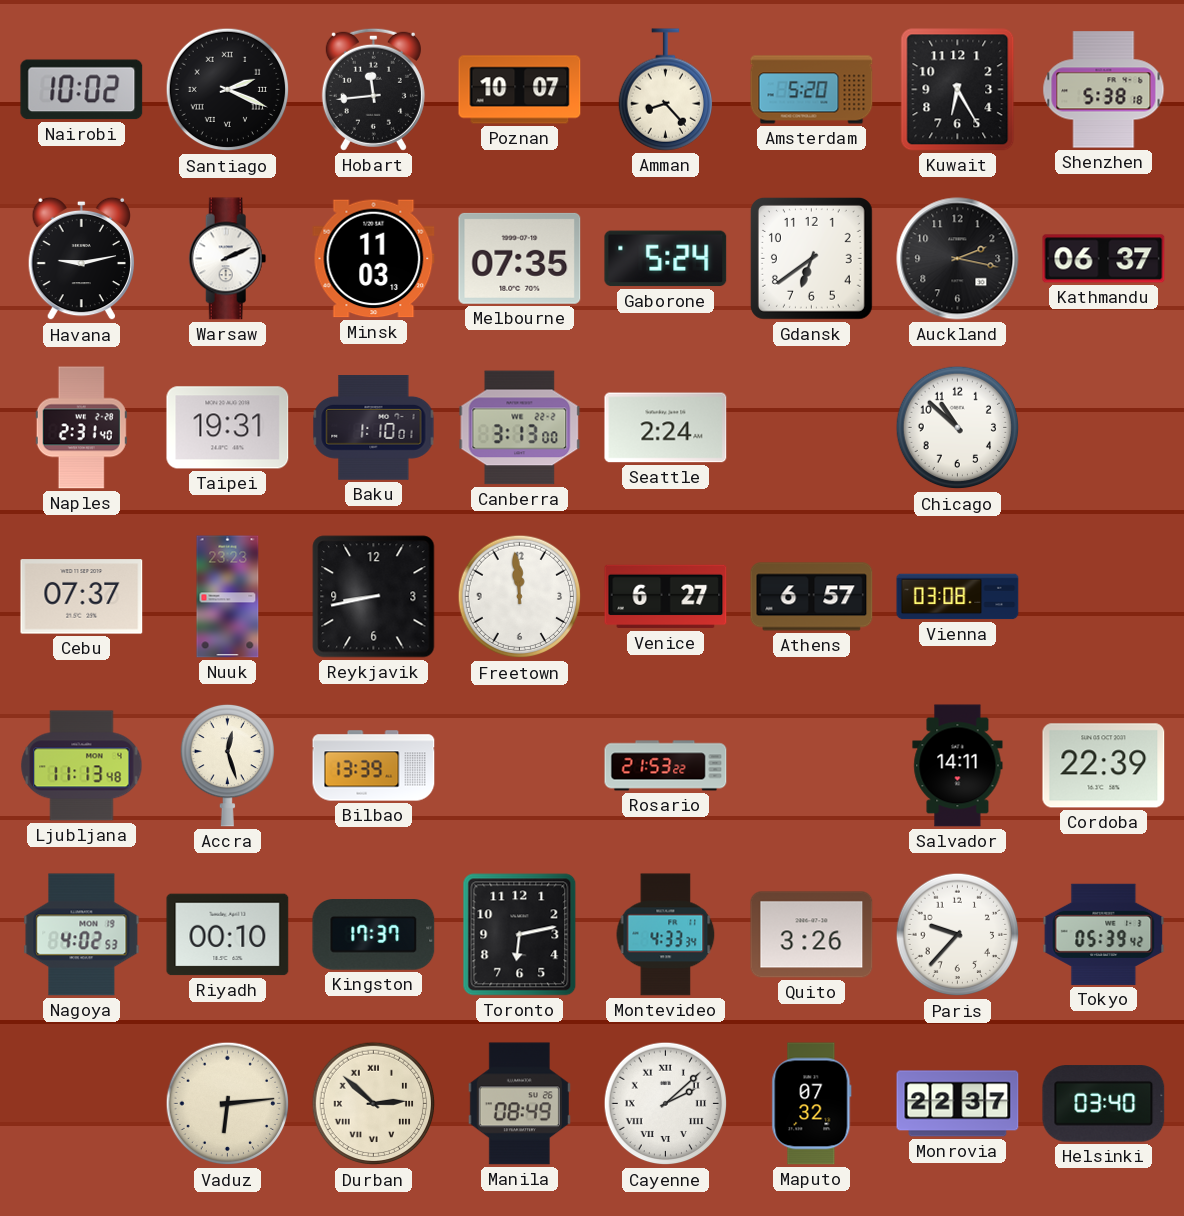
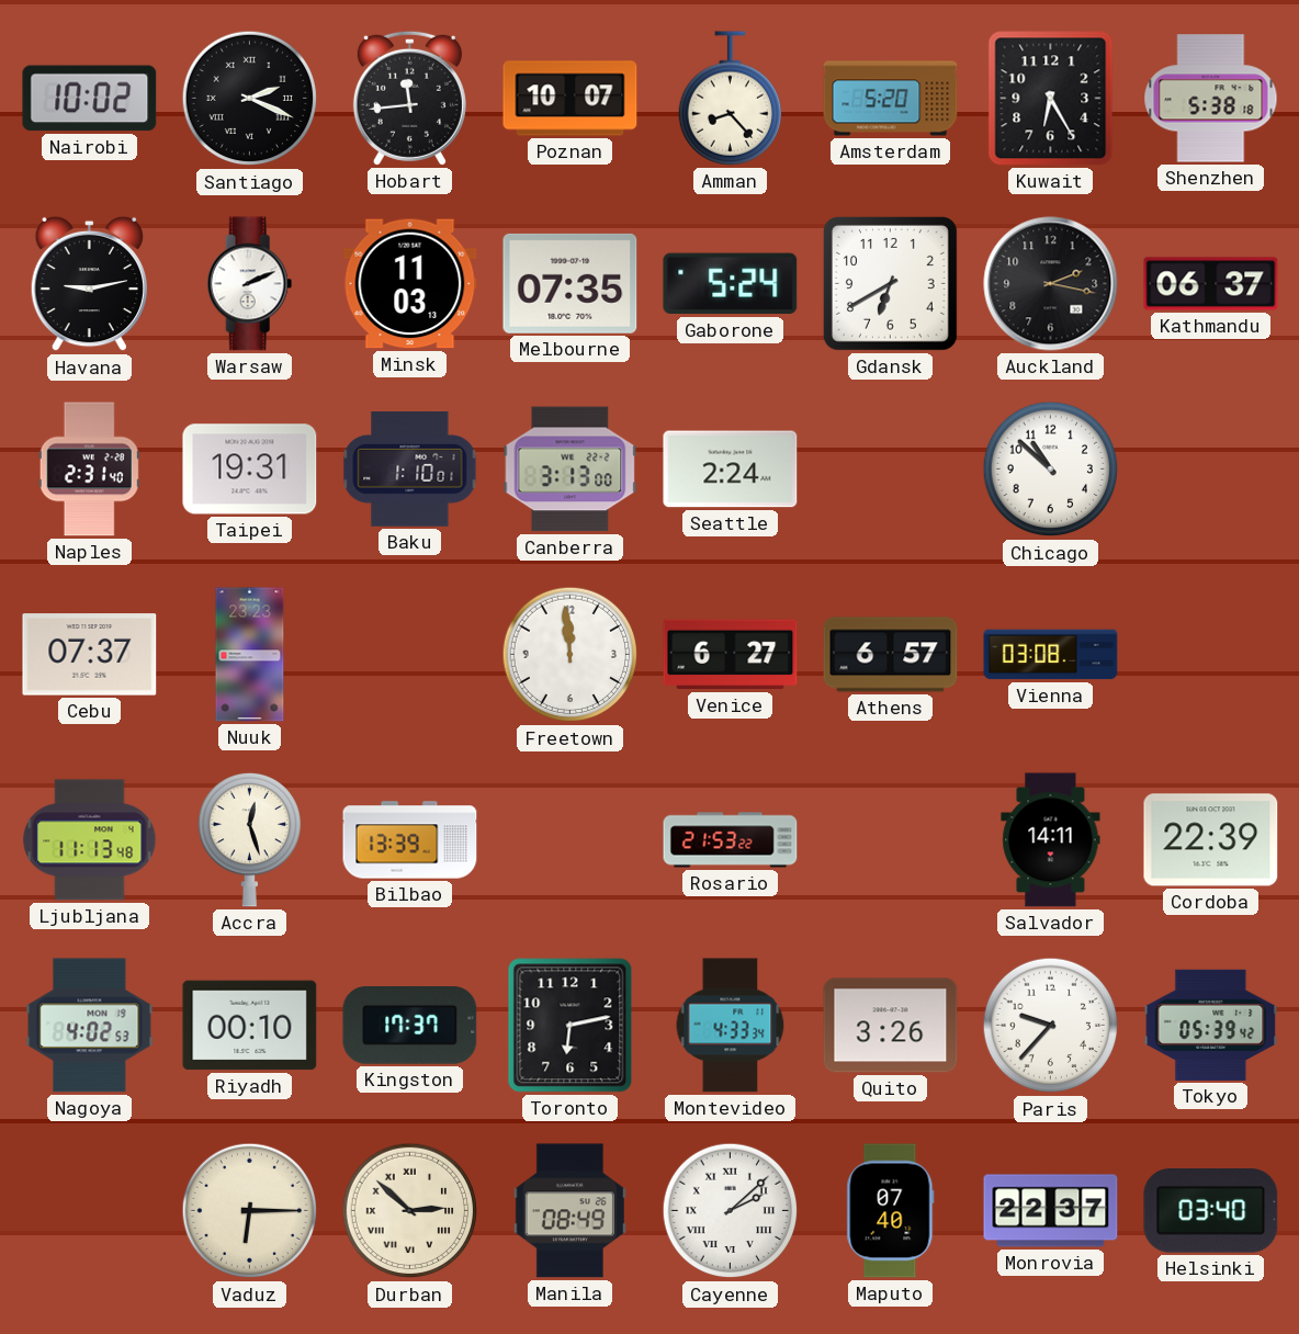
Gdansk: 6:39 -> 6:40
Reykjavik: 8:43 -> none
Vaduz: 6:14 -> 6:15
Maputo: 07:32 -> 07:40
